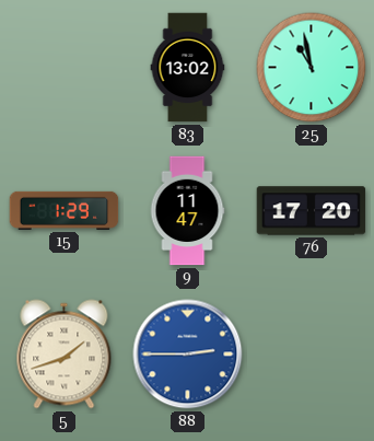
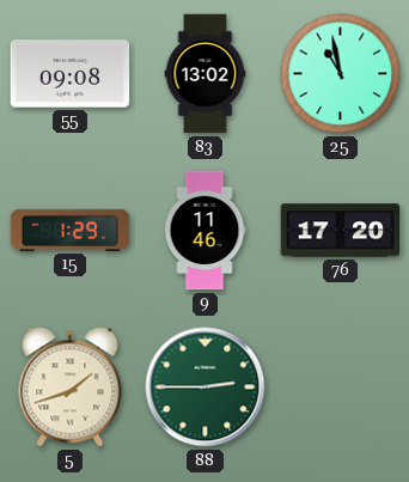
55: none -> 09:08
9: 11:47 -> 11:46
88 dial: blue -> green
